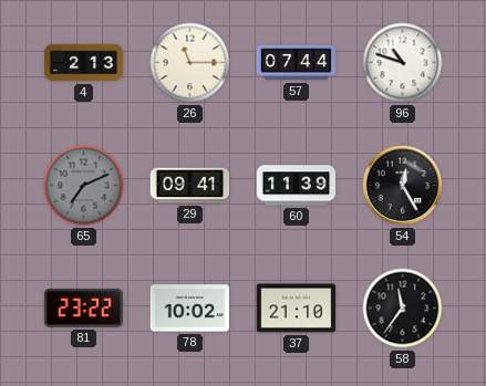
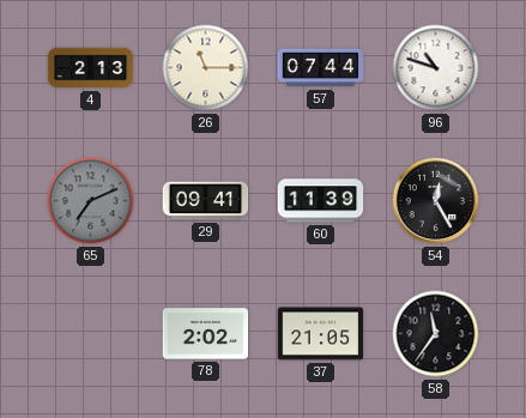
81: 23:22 -> none
78: 10:02 -> 2:02
37: 21:10 -> 21:05
